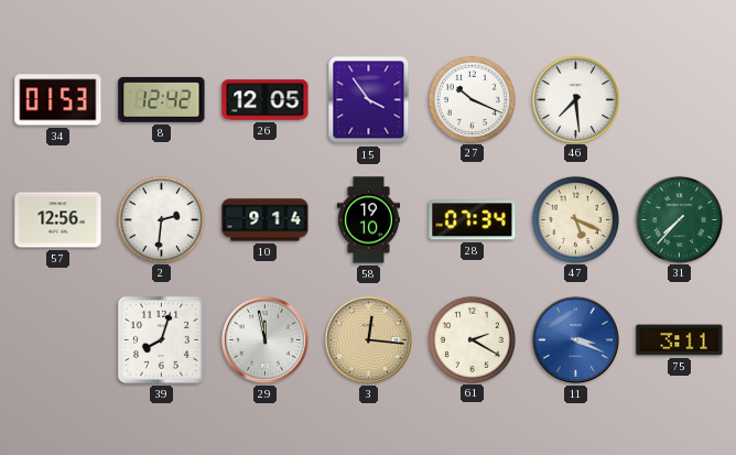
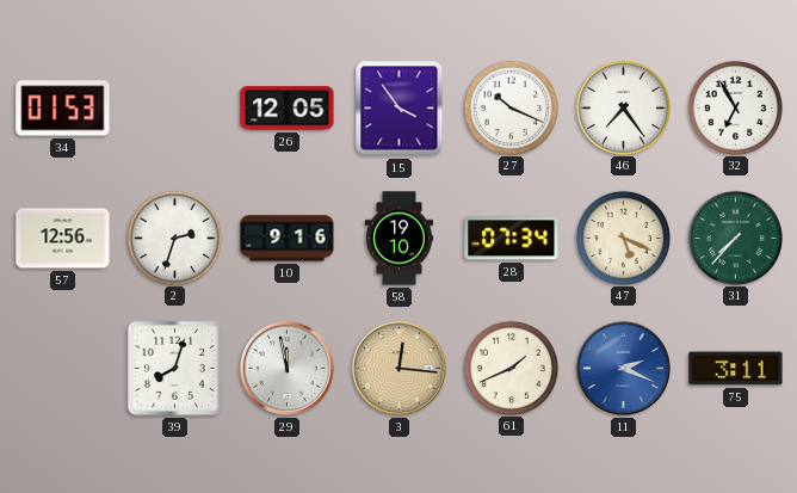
8: 12:42 -> none
46: 7:29 -> 7:24
32: none -> 6:55
2: 2:31 -> 2:33
10: 9:14 -> 9:16
61: 2:20 -> 1:41
11: 3:19 -> 2:19
